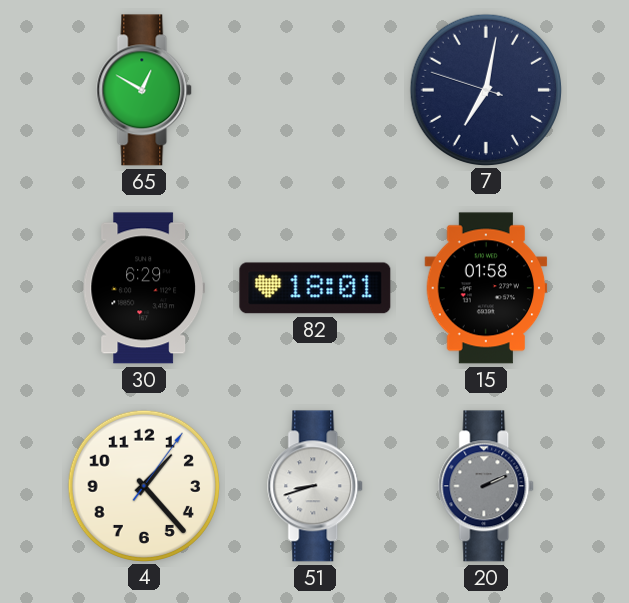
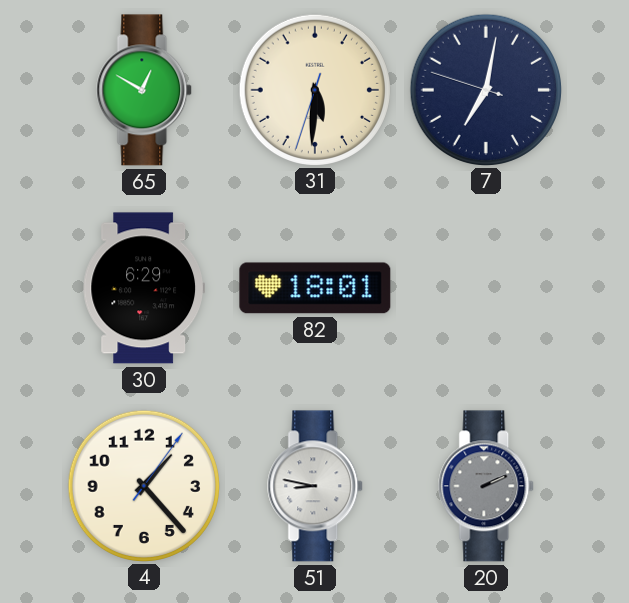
31: none -> 5:30
15: 01:58 -> none
51: 8:42 -> 8:47
